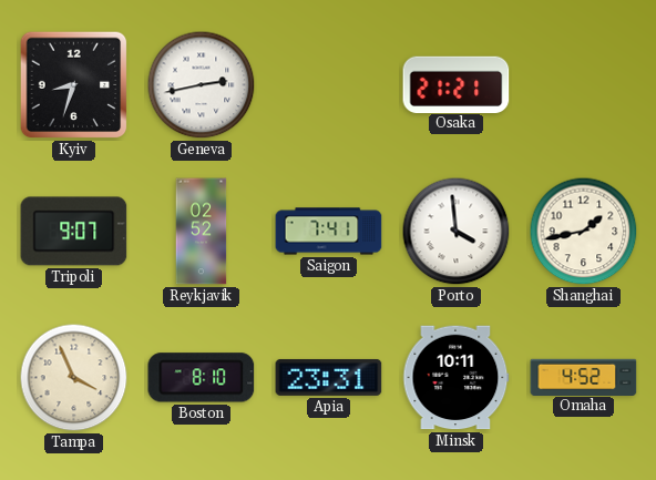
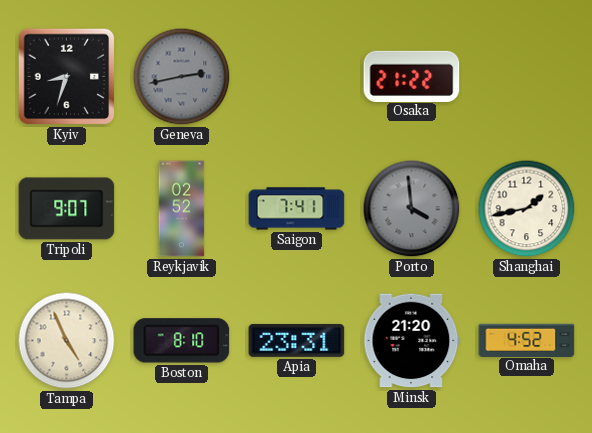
Geneva dial: white -> grey
Osaka: 21:21 -> 21:22
Porto dial: white -> grey
Tampa: 3:56 -> 4:56
Minsk: 10:11 -> 21:20
